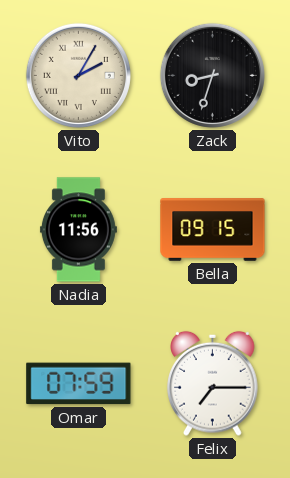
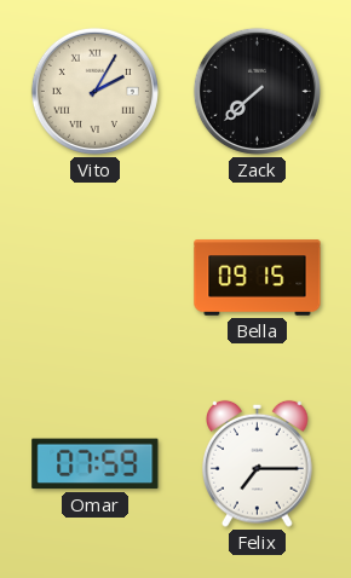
Zack: 8:33 -> 7:38
Nadia: 11:56 -> none
